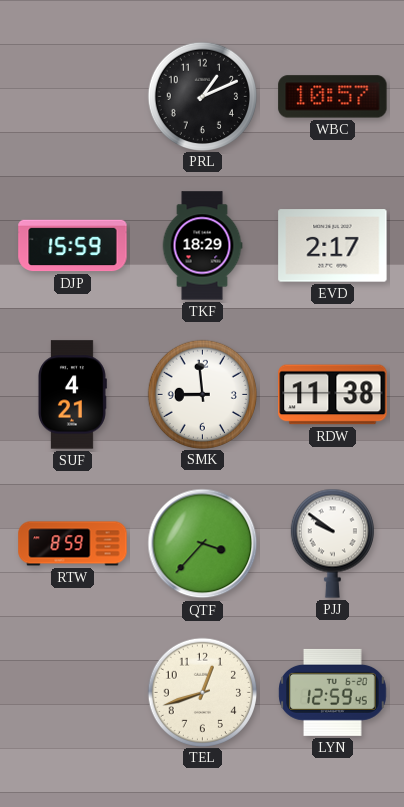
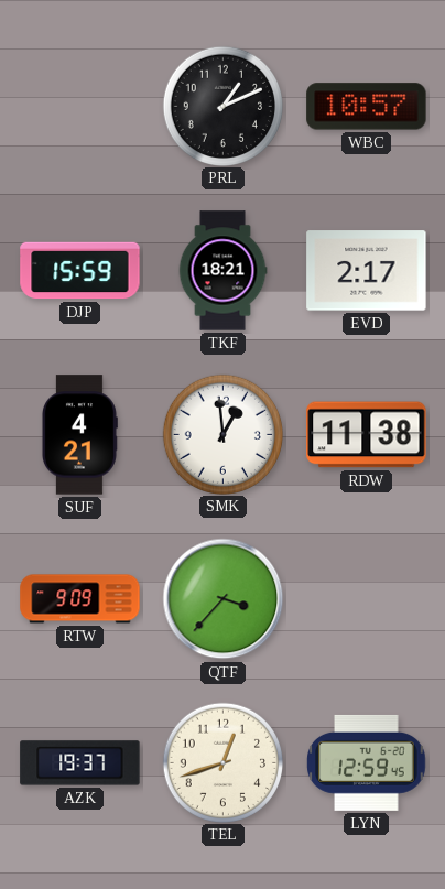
TKF: 18:29 -> 18:21
SMK: 8:59 -> 12:59
RTW: 8:59 -> 9:09
PJJ: 9:51 -> none
AZK: none -> 19:37
